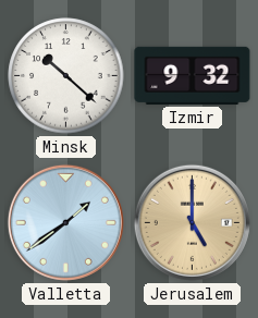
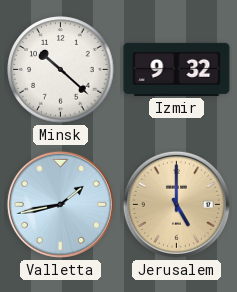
Valletta: 1:39 -> 1:43
